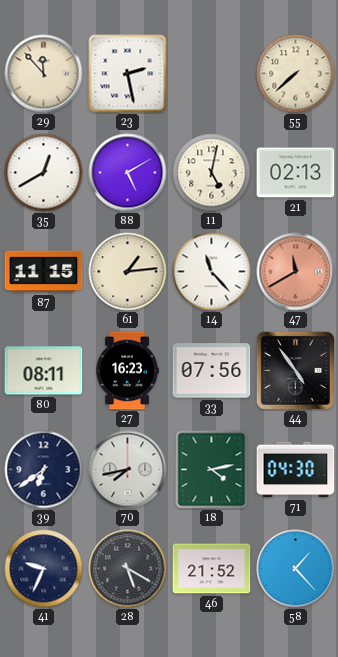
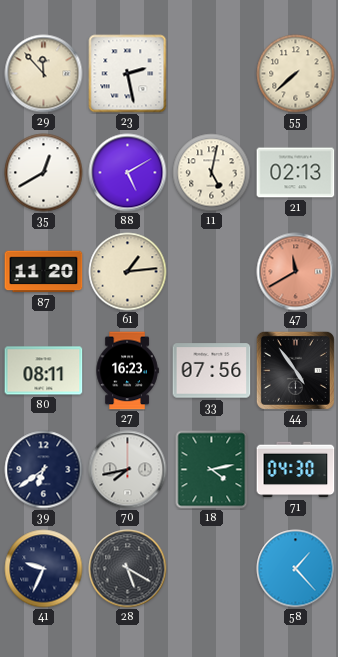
87: 11:15 -> 11:20
14: 11:23 -> none
46: 21:52 -> none
